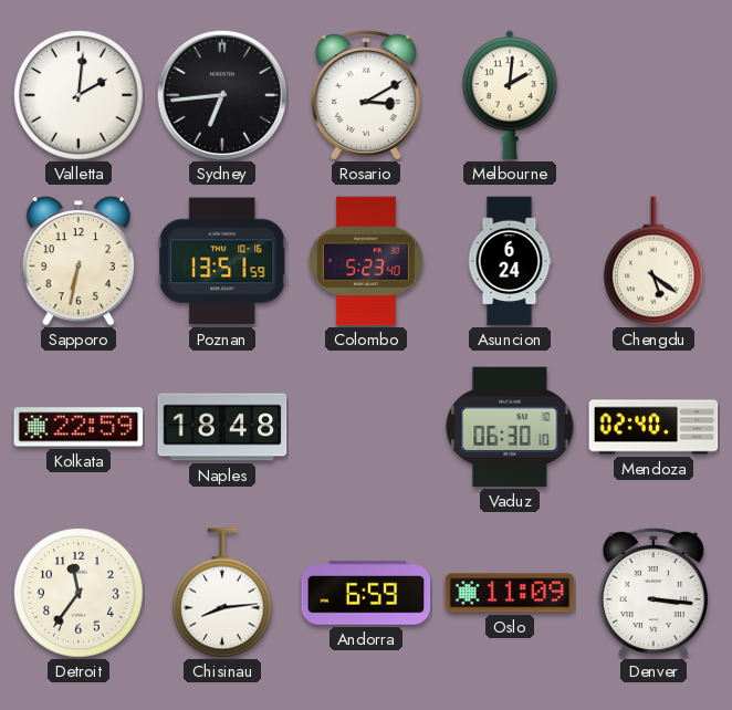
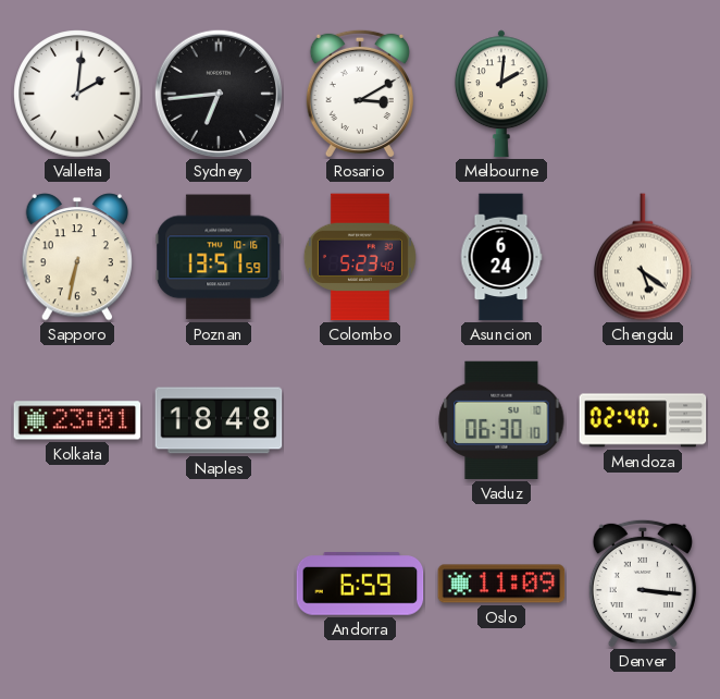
Kolkata: 22:59 -> 23:01
Detroit: 11:36 -> none
Chisinau: 8:14 -> none
